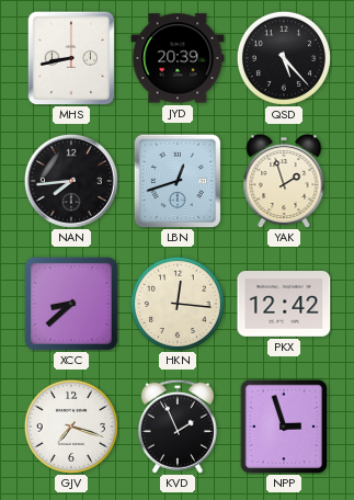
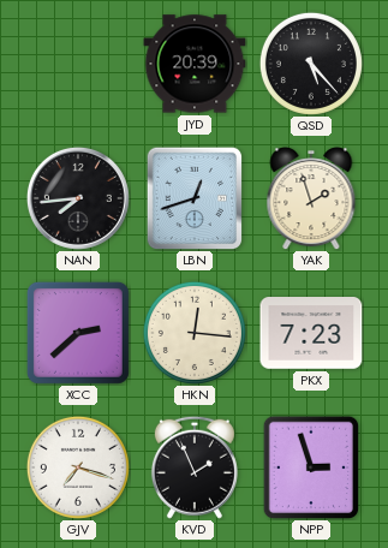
MHS: 8:43 -> none
XCC: 8:38 -> 2:38
PKX: 12:42 -> 7:23
